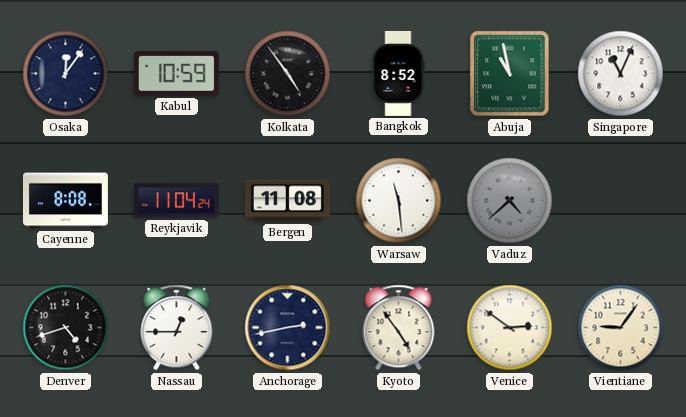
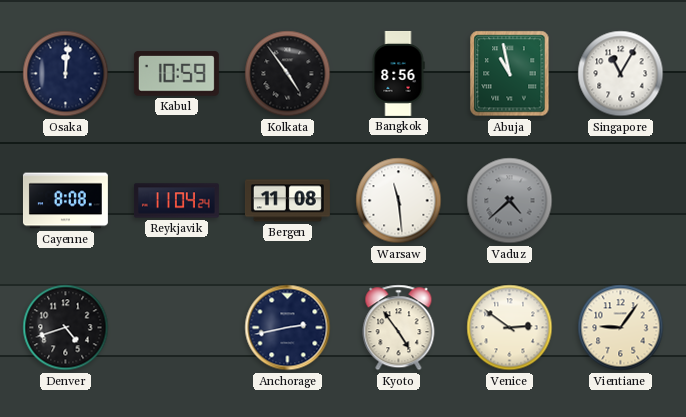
Osaka: 12:06 -> 12:01
Bangkok: 8:52 -> 8:56
Singapore: 11:04 -> 11:05
Nassau: 12:45 -> none
